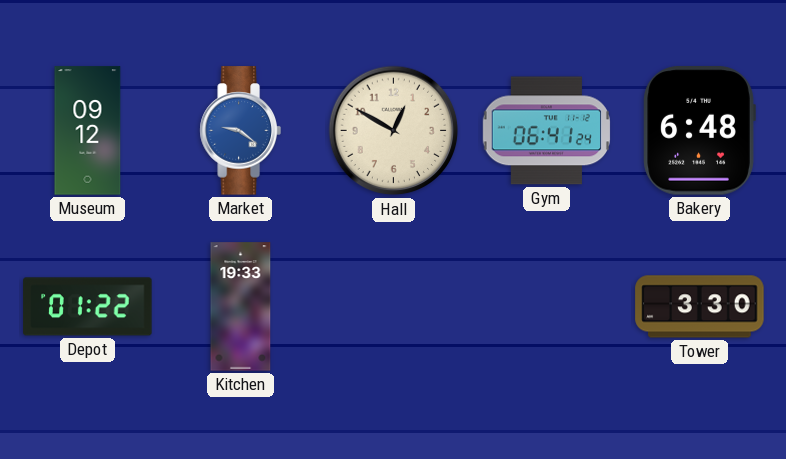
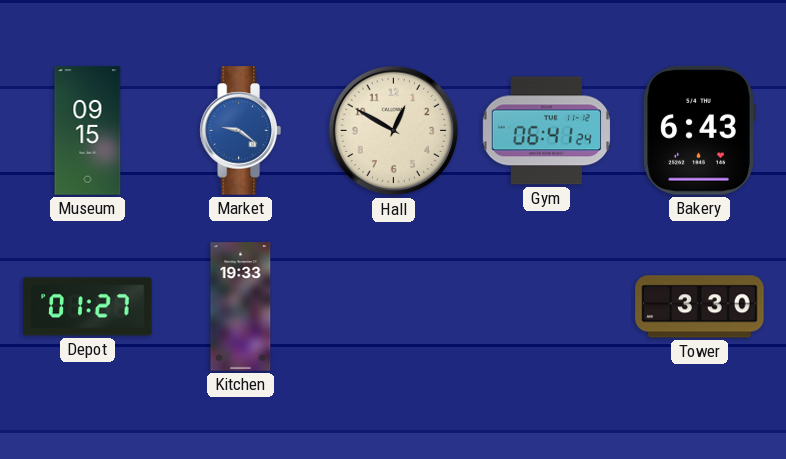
Museum: 09:12 -> 09:15
Bakery: 6:48 -> 6:43
Depot: 01:22 -> 01:27
